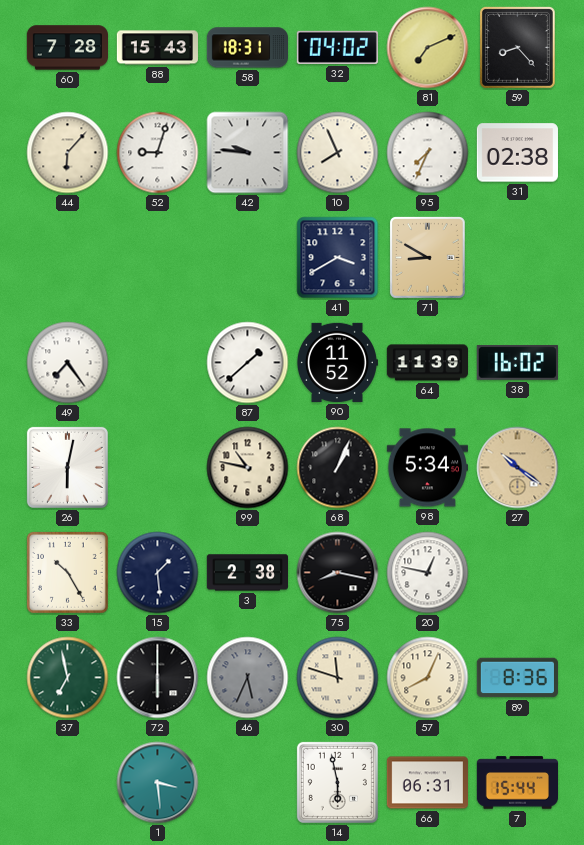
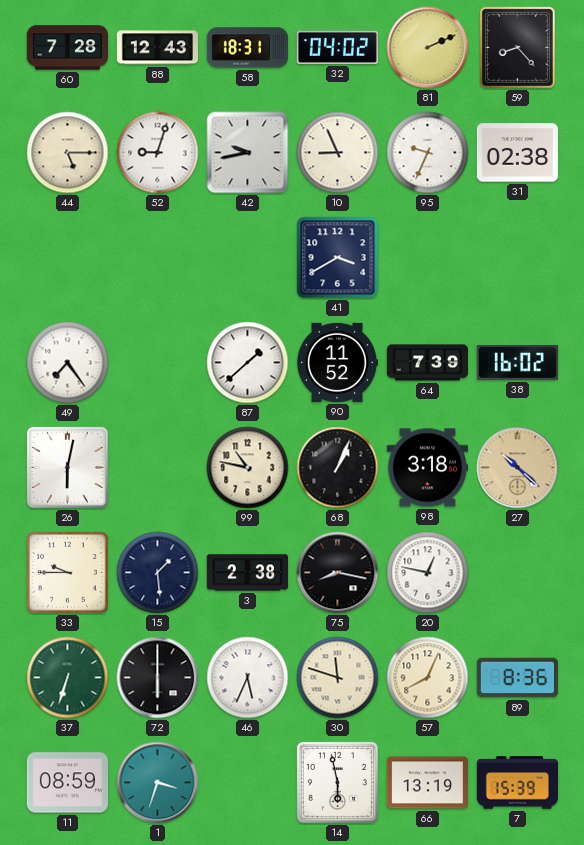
88: 15:43 -> 12:43
81: 7:11 -> 2:11
44: 6:07 -> 5:15
42: 9:46 -> 9:43
10: 7:56 -> 8:56
95: 7:34 -> 9:34
71: 8:50 -> none
64: 11:39 -> 7:39
98: 5:34 -> 3:18
27: 10:21 -> 10:22
33: 10:25 -> 9:45
37: 6:58 -> 6:33
46 dial: grey -> white
11: none -> 08:59
1: 3:29 -> 3:33
66: 06:31 -> 13:19
7: 15:44 -> 15:39
